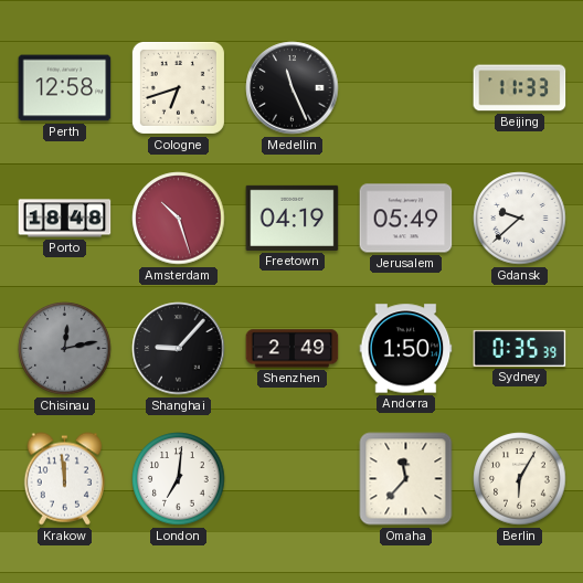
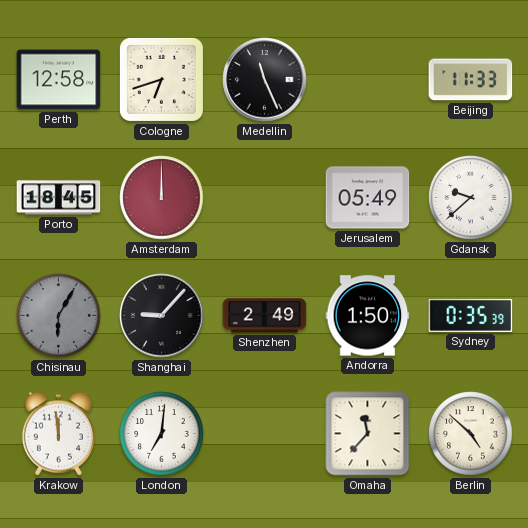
Porto: 18:48 -> 18:45
Amsterdam: 10:27 -> 12:00
Freetown: 04:19 -> none
Chisinau: 12:13 -> 6:05
Berlin: 6:05 -> 4:52
